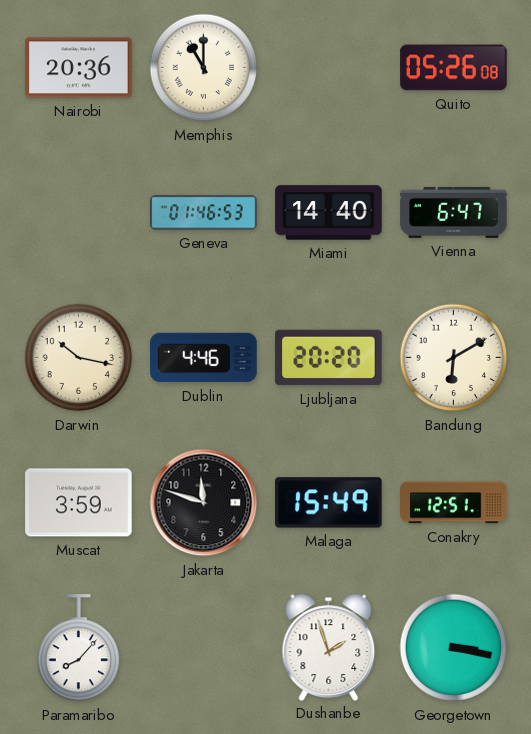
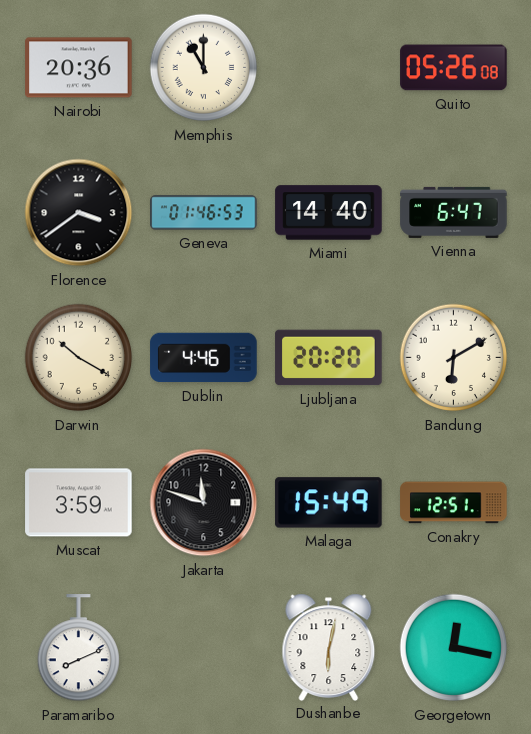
Florence: none -> 3:39
Darwin: 10:17 -> 10:20
Paramaribo: 8:07 -> 8:11
Dushanbe: 1:57 -> 6:02
Georgetown: 3:17 -> 12:17
